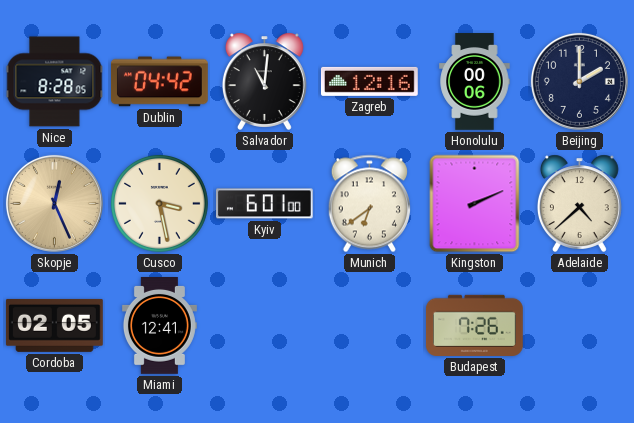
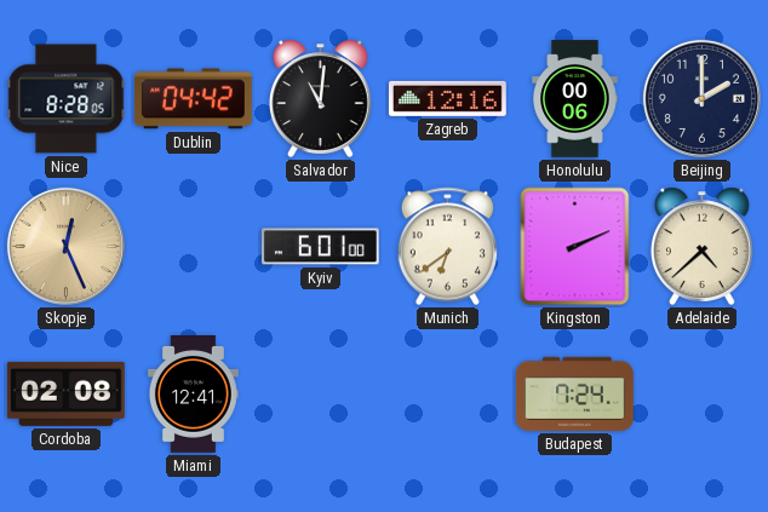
Cusco: 3:28 -> none
Cordoba: 02:05 -> 02:08
Budapest: 7:26 -> 7:24
